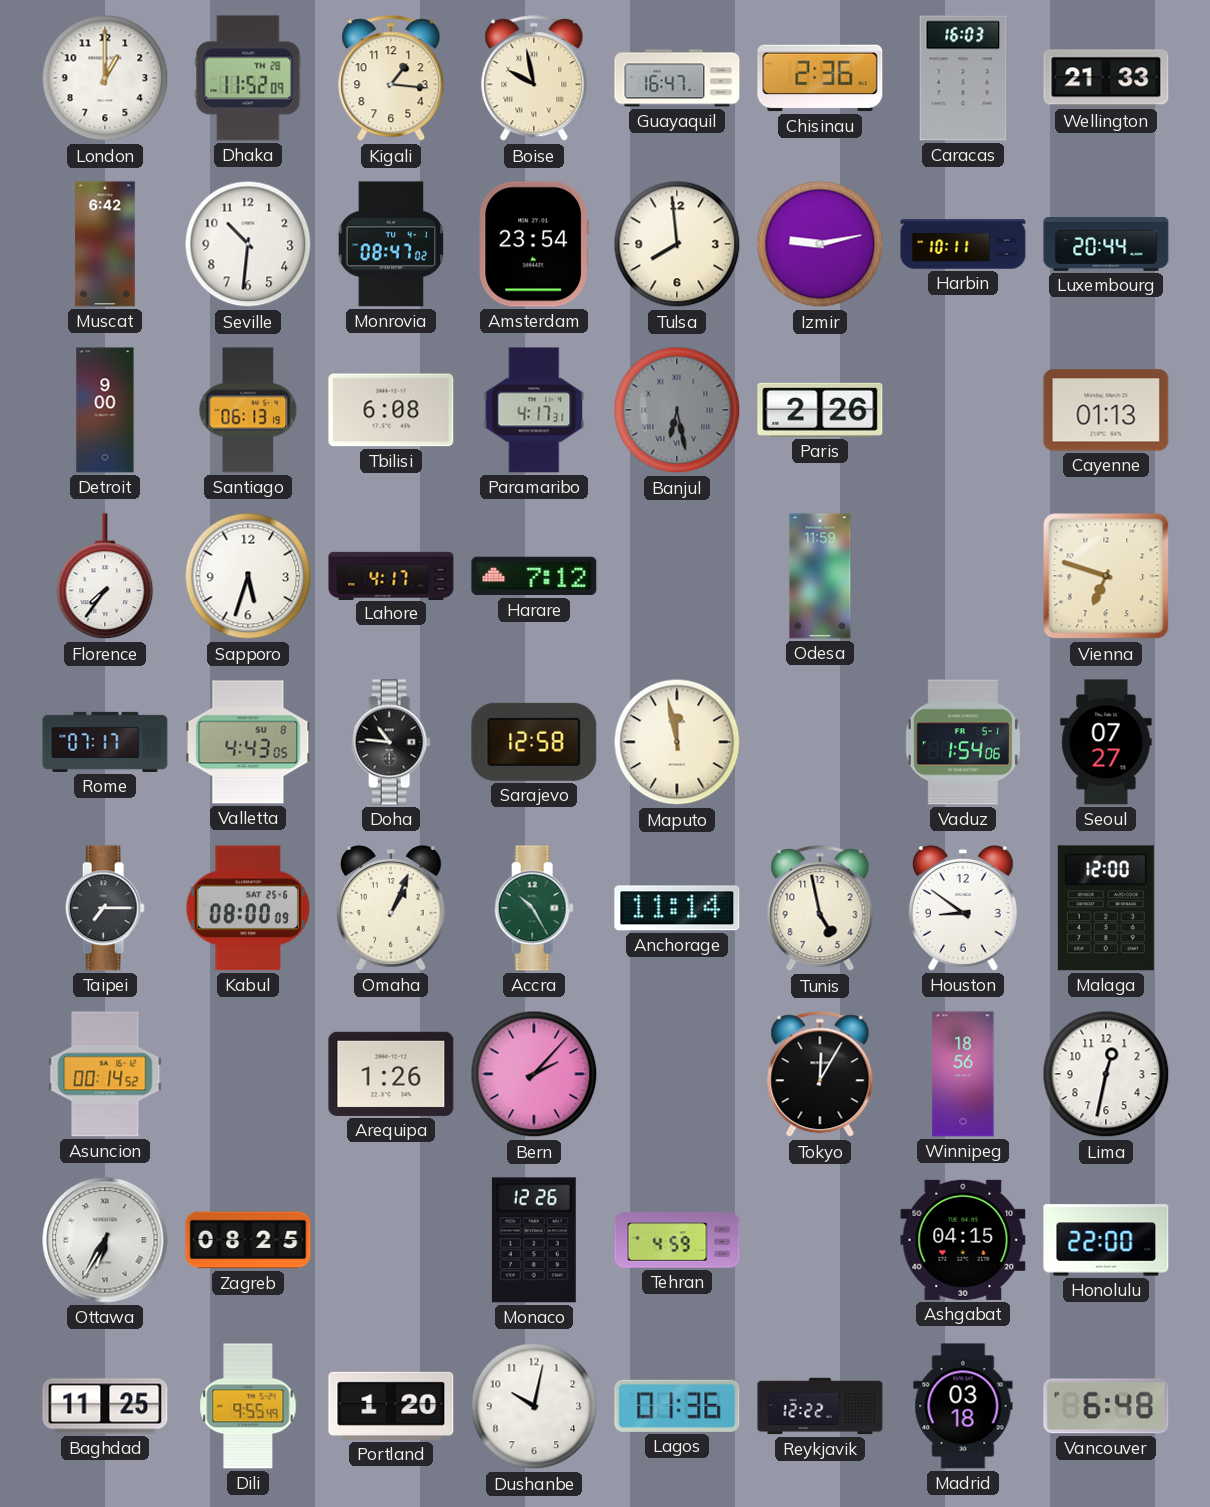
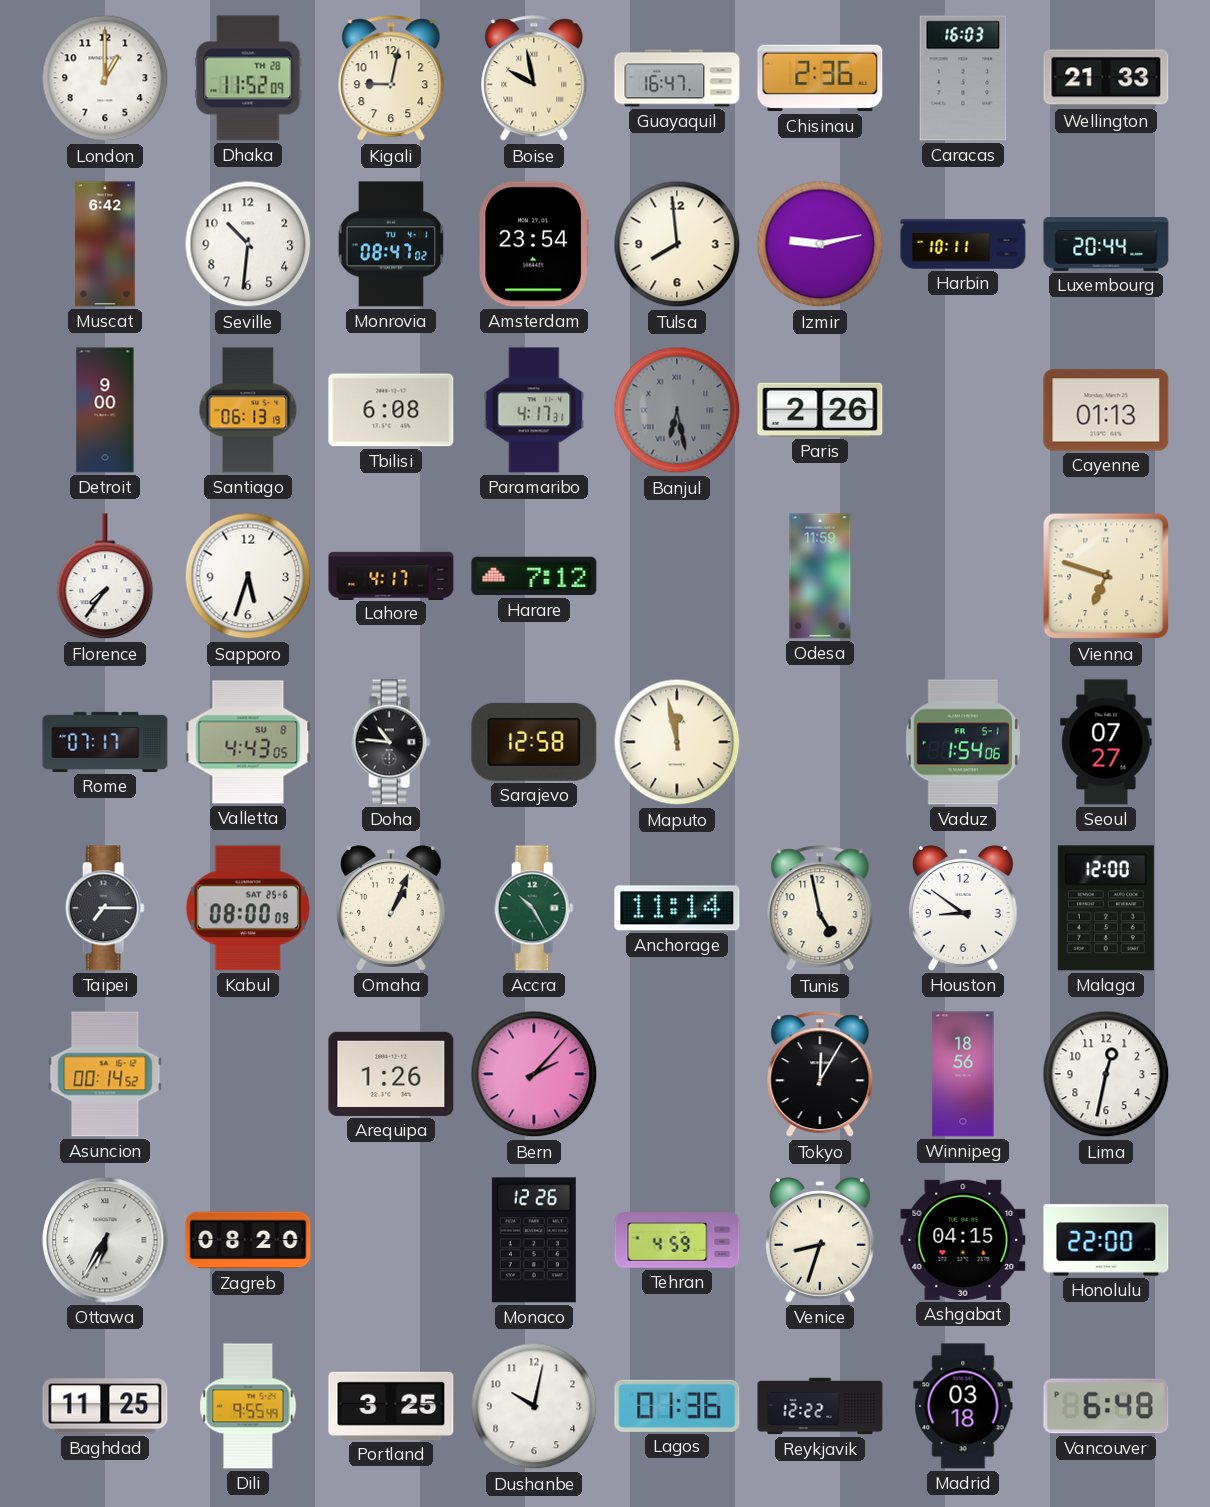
Kigali: 1:16 -> 9:02
Zagreb: 08:25 -> 08:20
Venice: none -> 8:33
Portland: 1:20 -> 3:25
